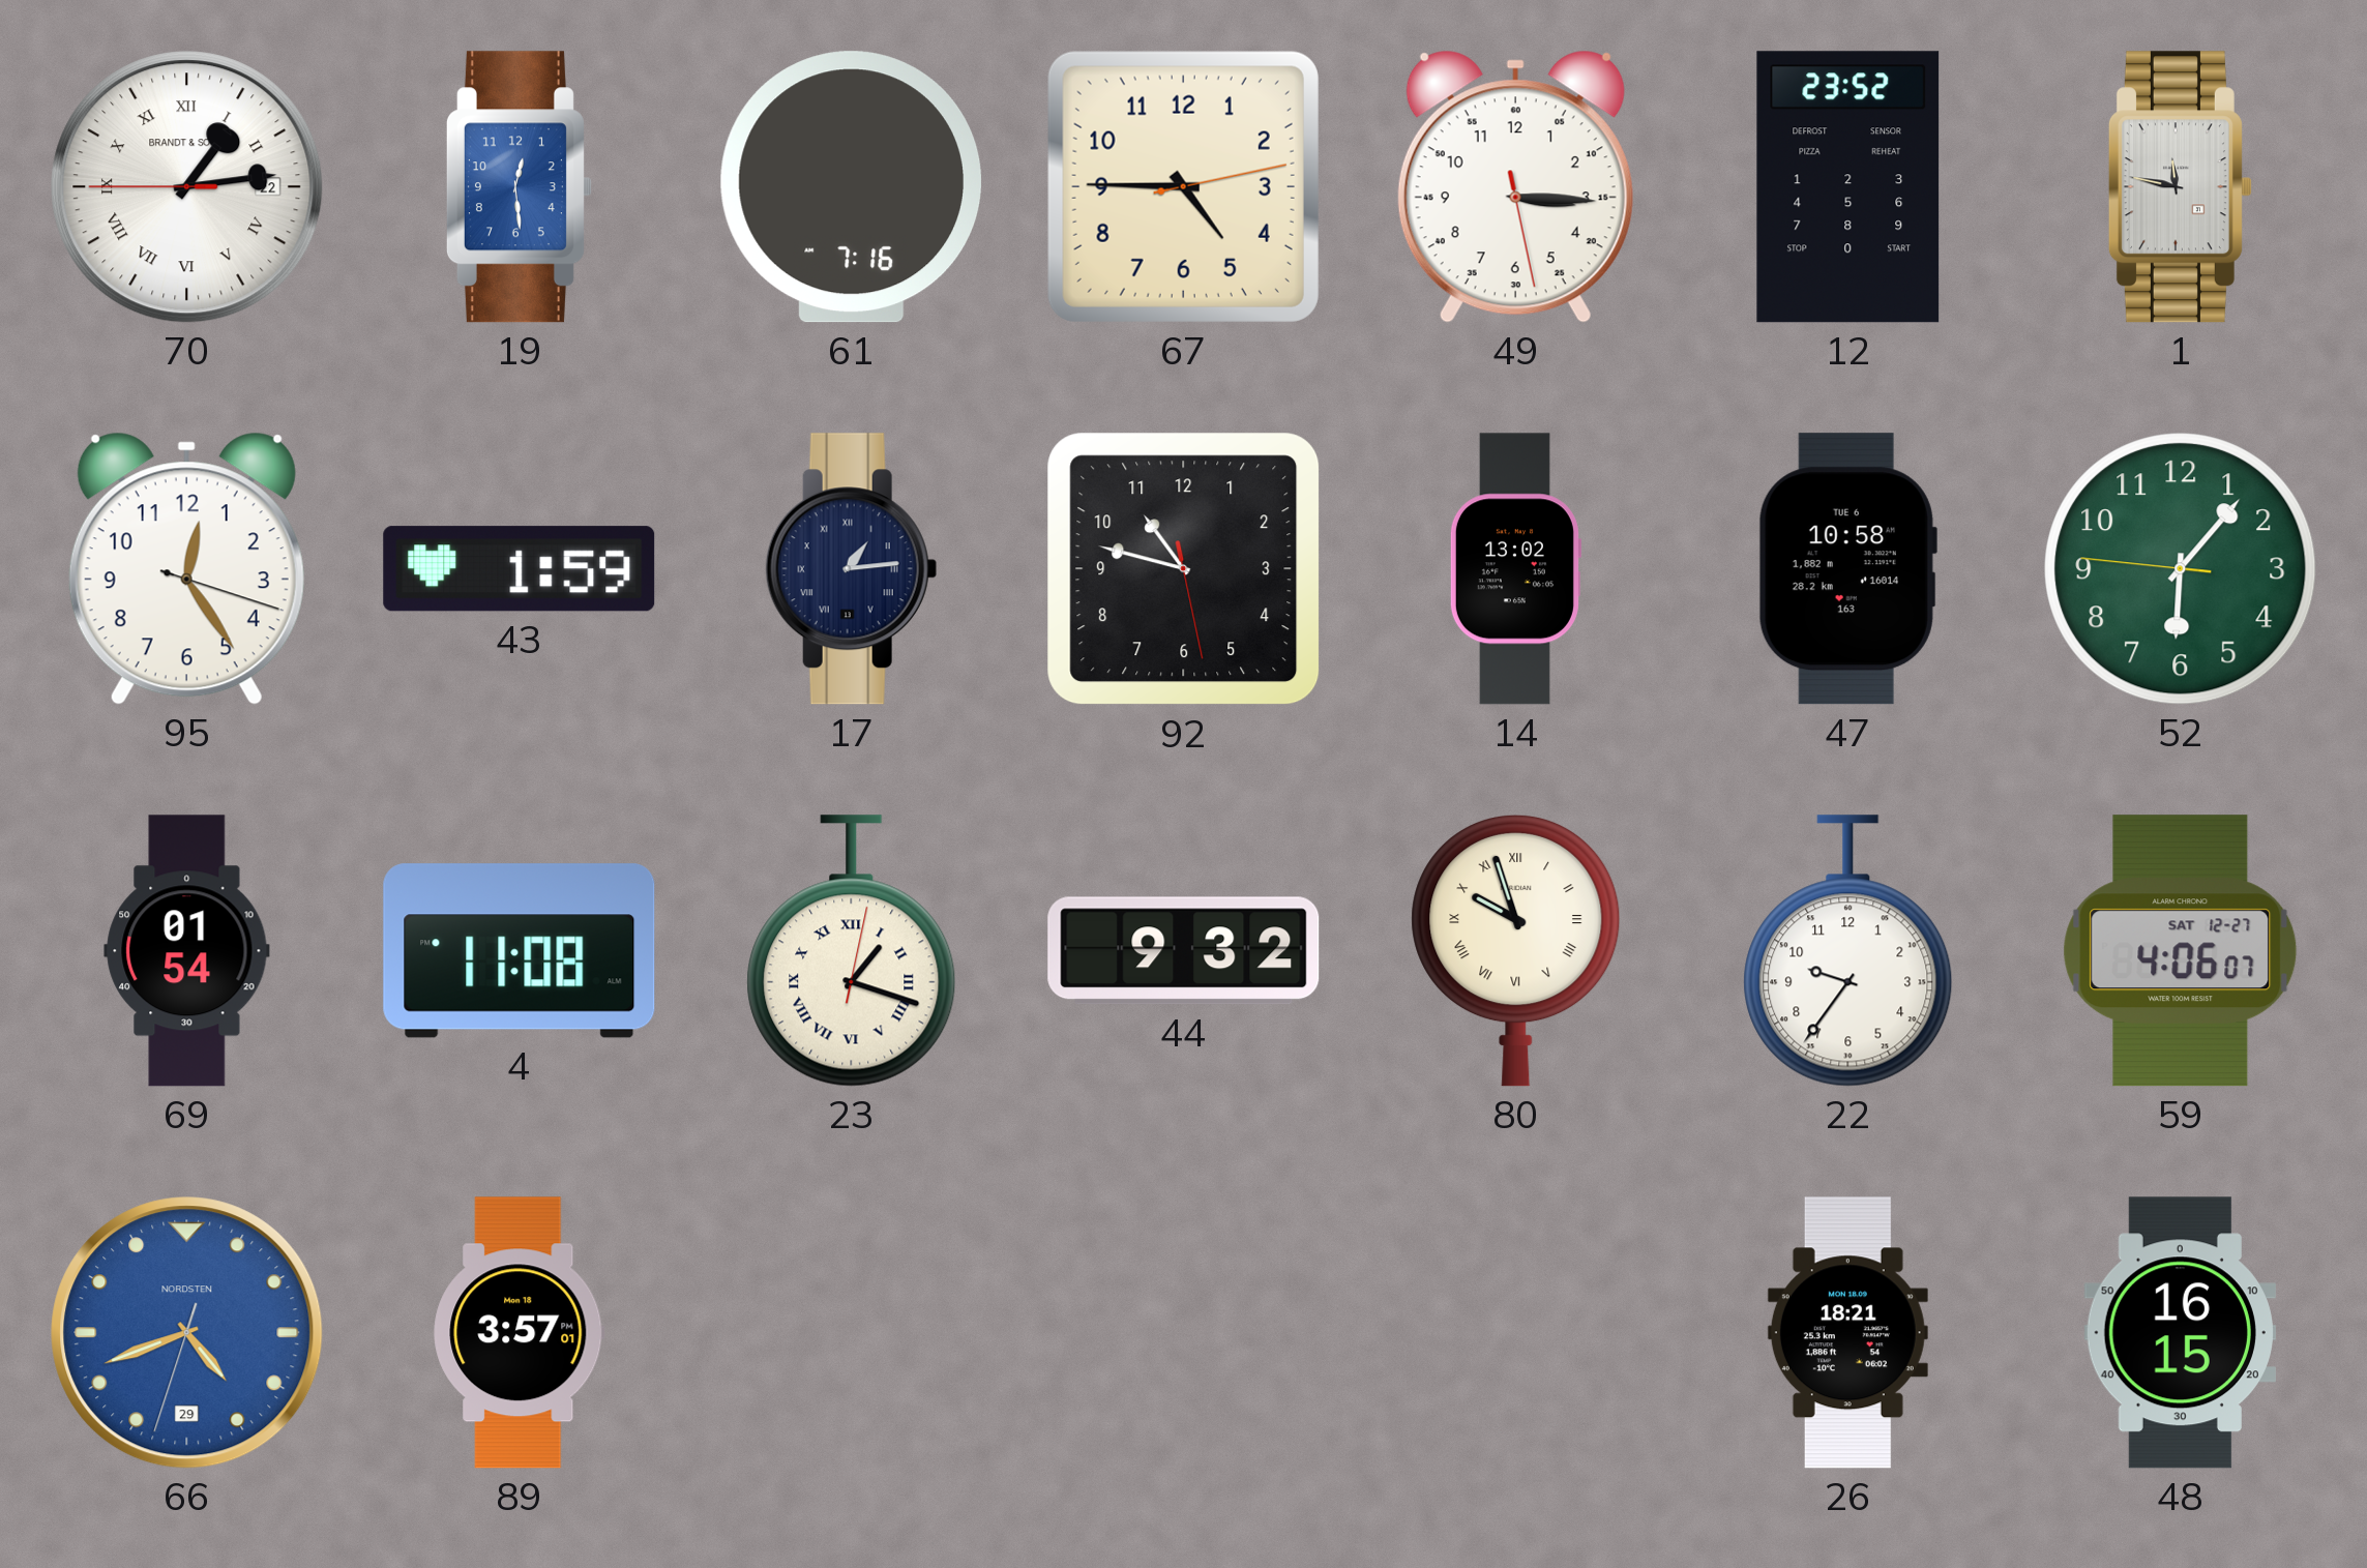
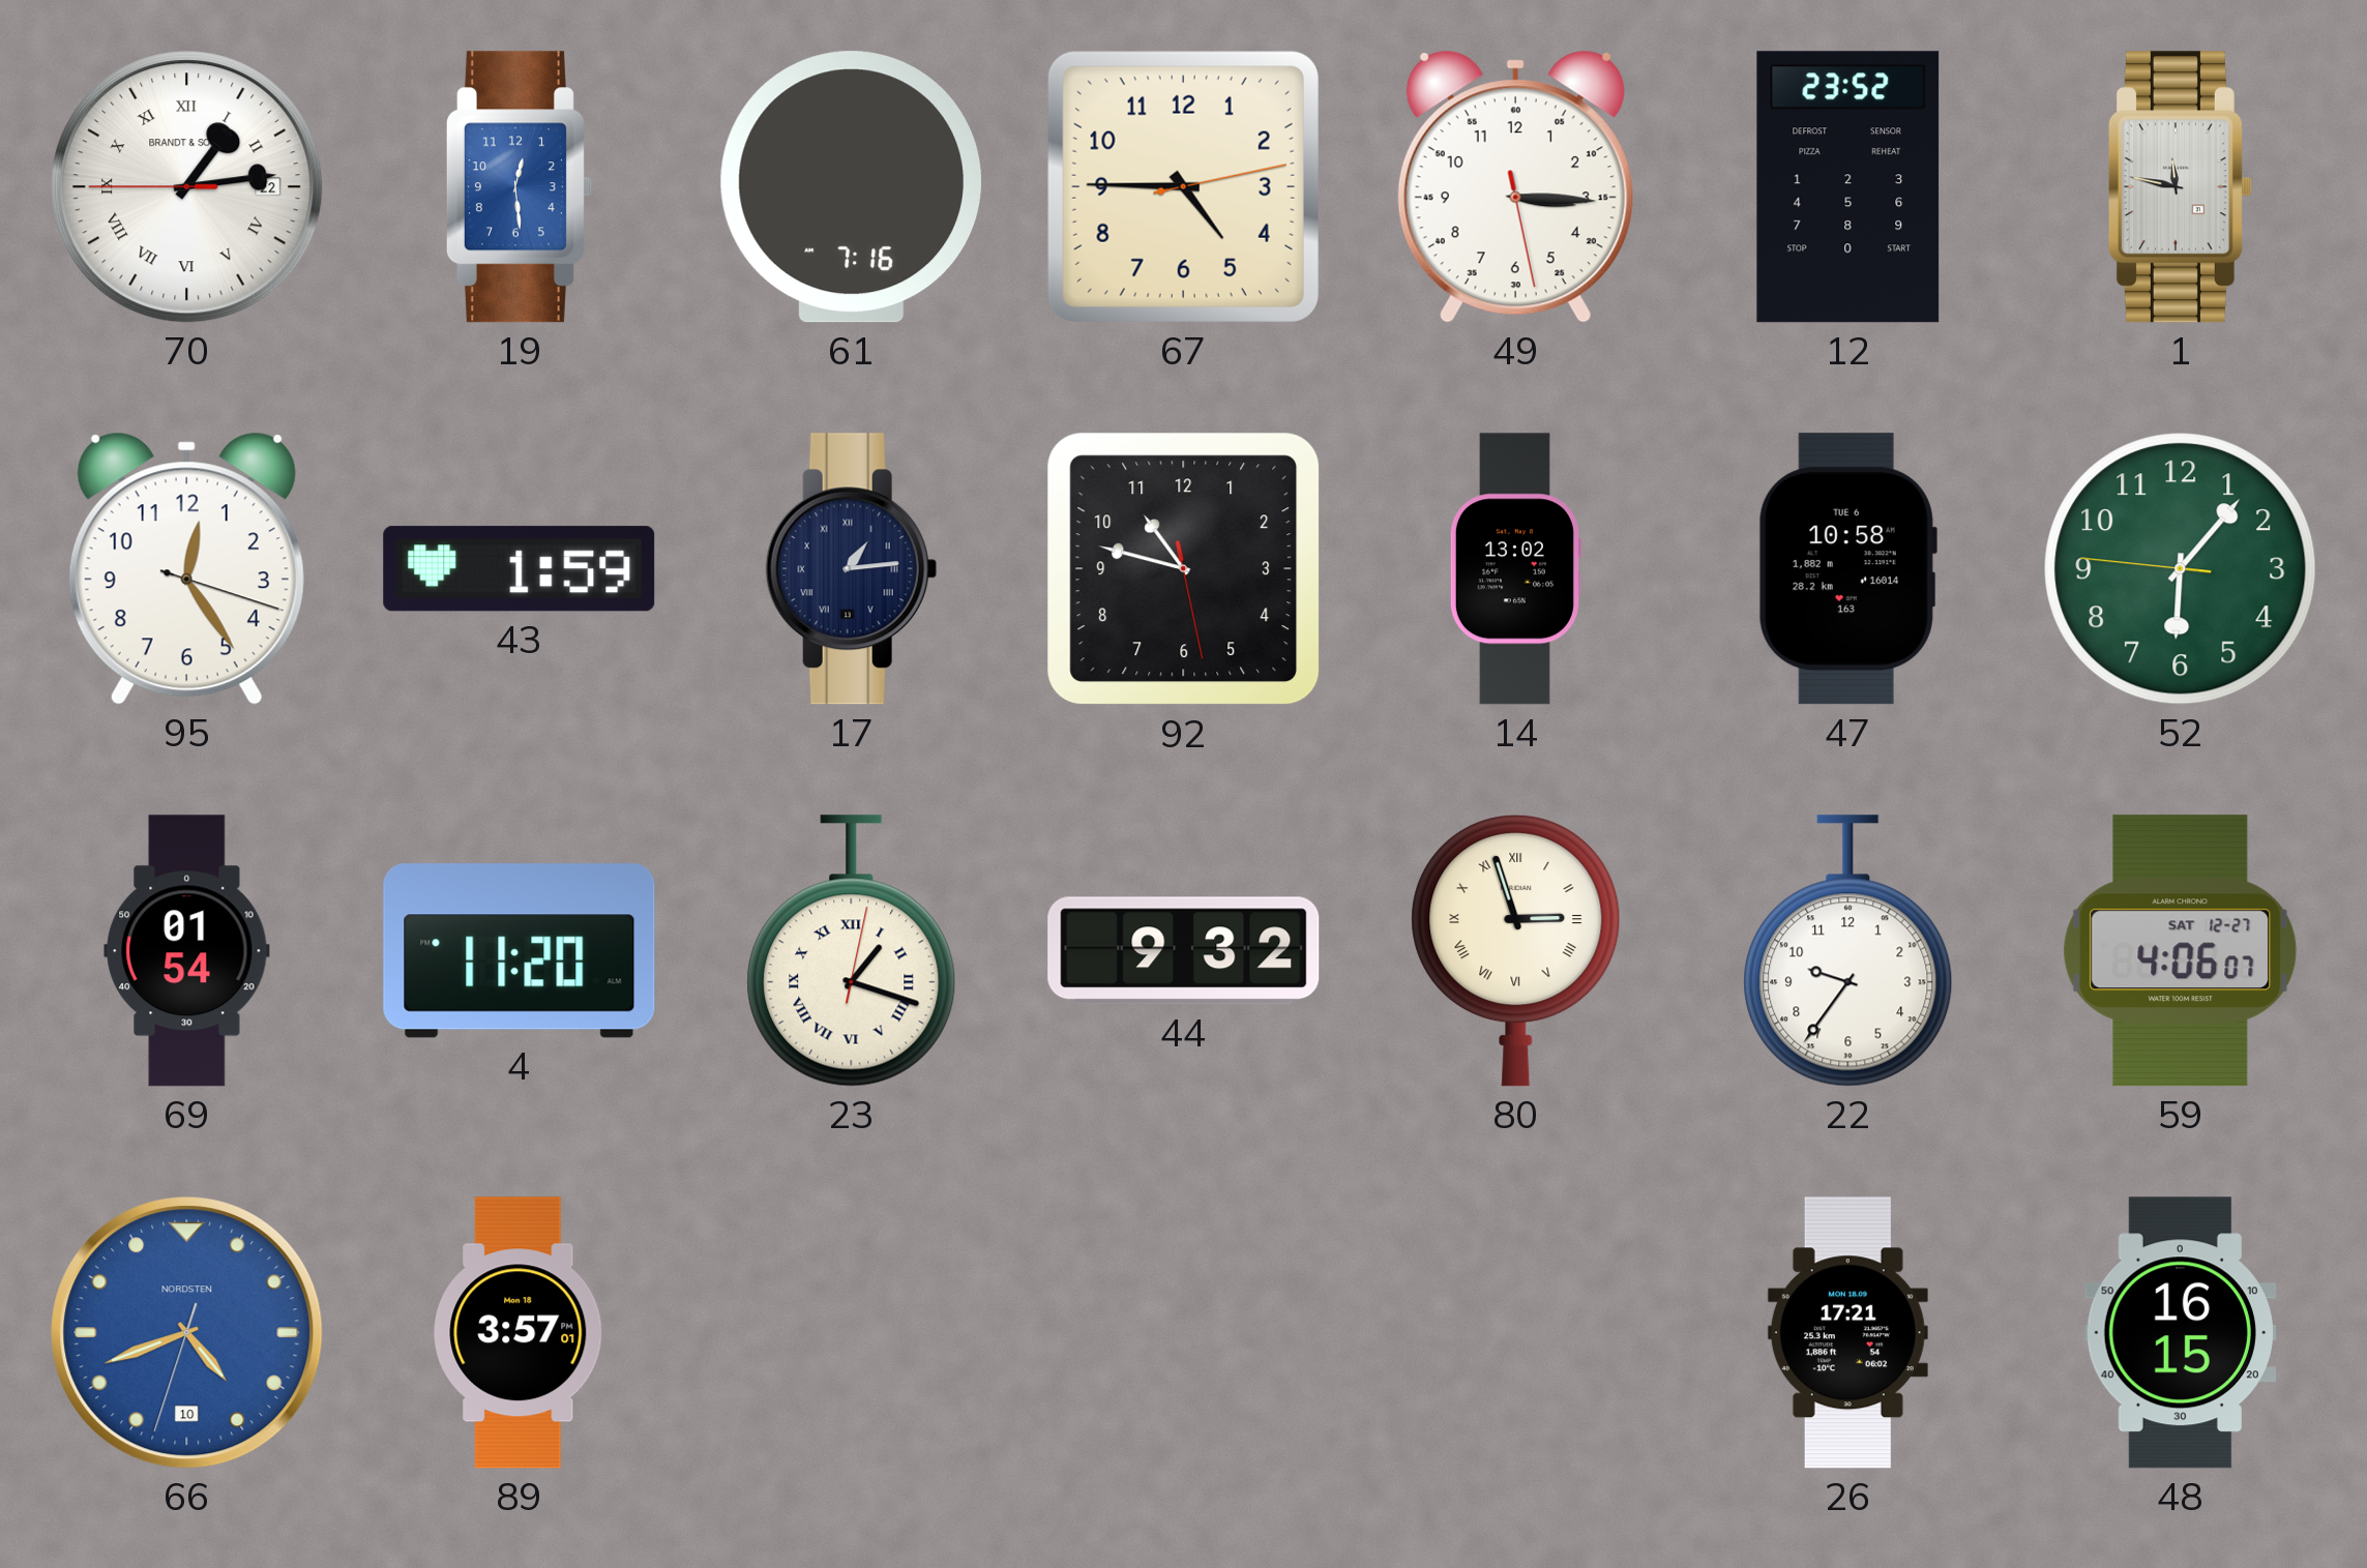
4: 11:08 -> 11:20
80: 9:57 -> 2:57
66 date: 29 -> 10
26: 18:21 -> 17:21
